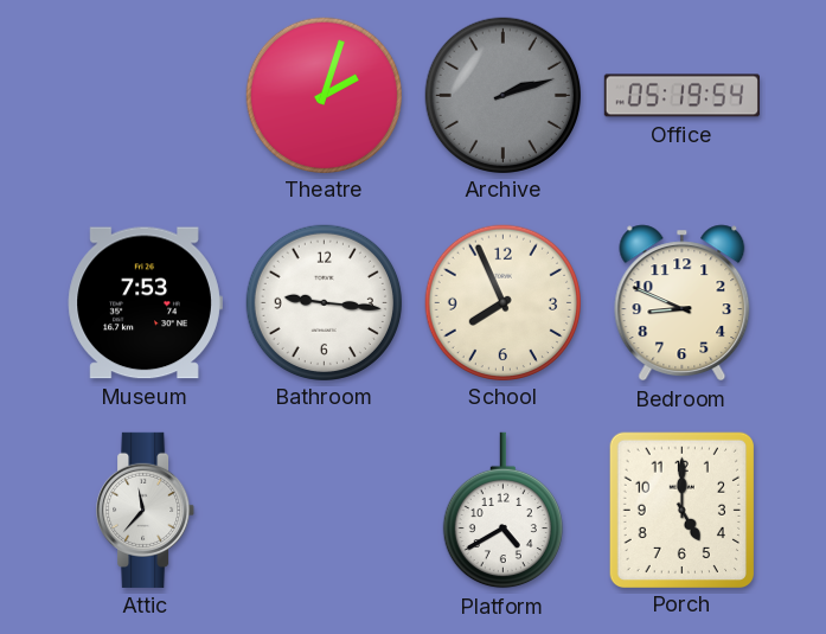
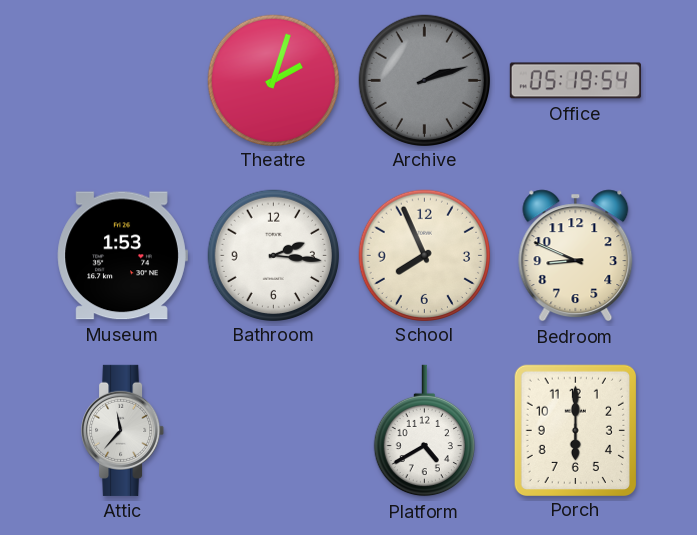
Museum: 7:53 -> 1:53
Bathroom: 9:16 -> 2:16
Porch: 5:00 -> 6:00
